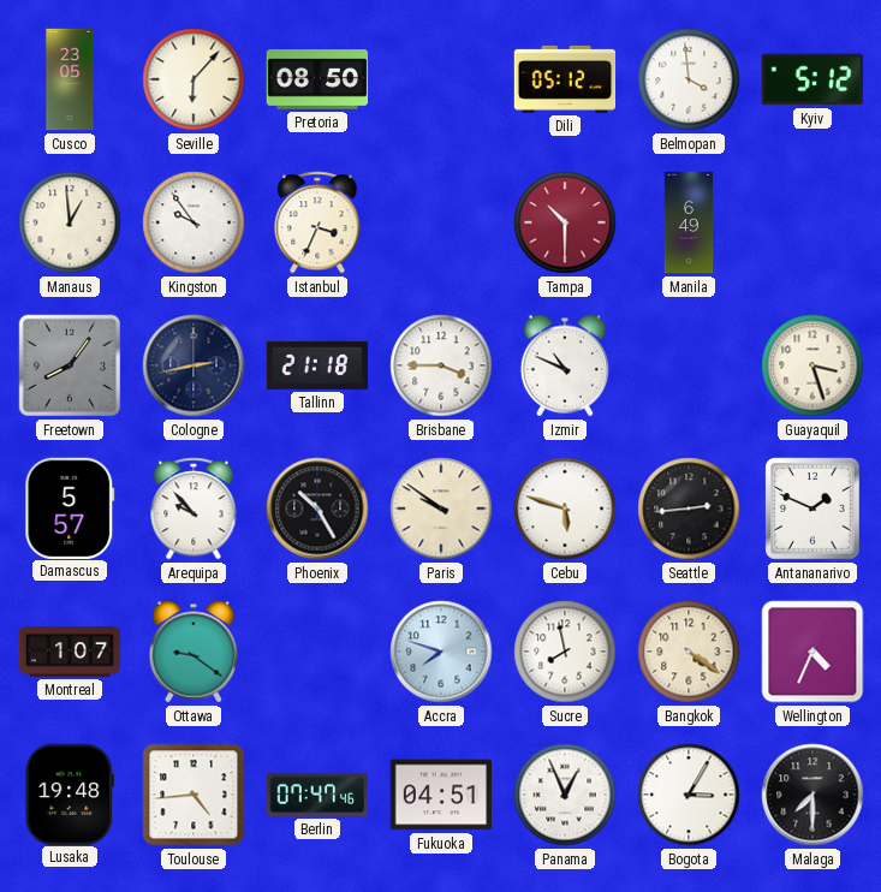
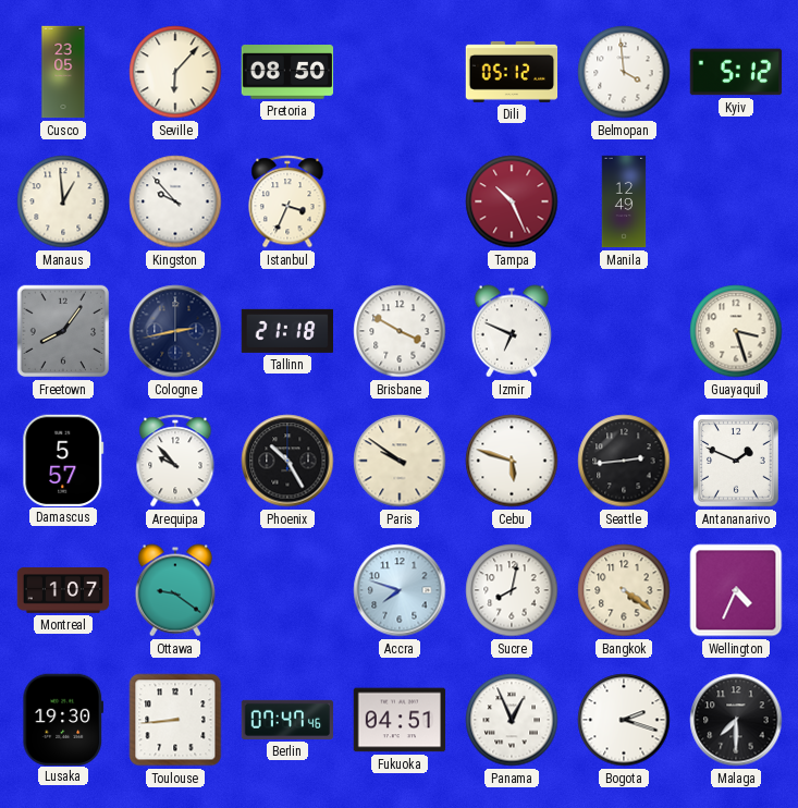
Kingston: 9:54 -> 9:53
Tampa: 10:30 -> 10:26
Manila: 6:49 -> 12:49
Brisbane: 3:45 -> 3:50
Izmir: 10:49 -> 6:49
Sucre: 7:58 -> 8:02
Lusaka: 19:48 -> 19:30
Toulouse: 4:44 -> 8:44
Bogota: 3:05 -> 2:18
